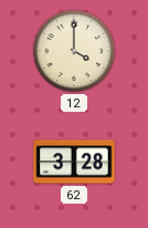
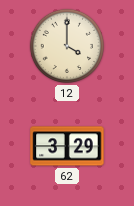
62: 3:28 -> 3:29
